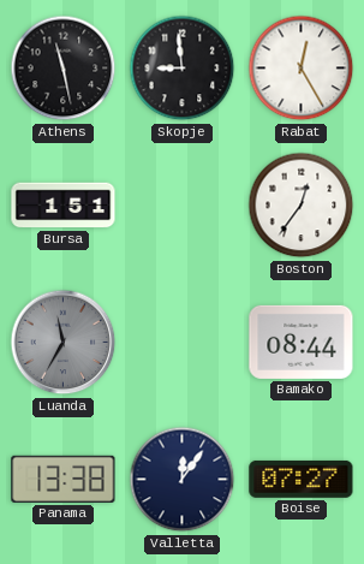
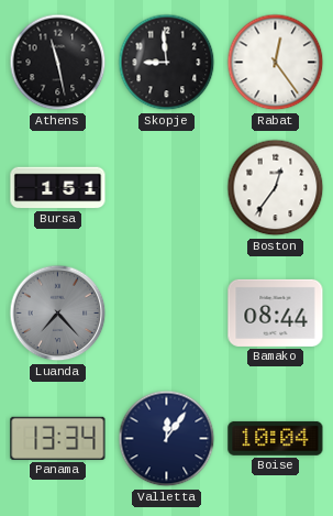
Rabat: 12:25 -> 12:24
Luanda: 11:35 -> 7:23
Panama: 13:38 -> 13:34
Boise: 07:27 -> 10:04
